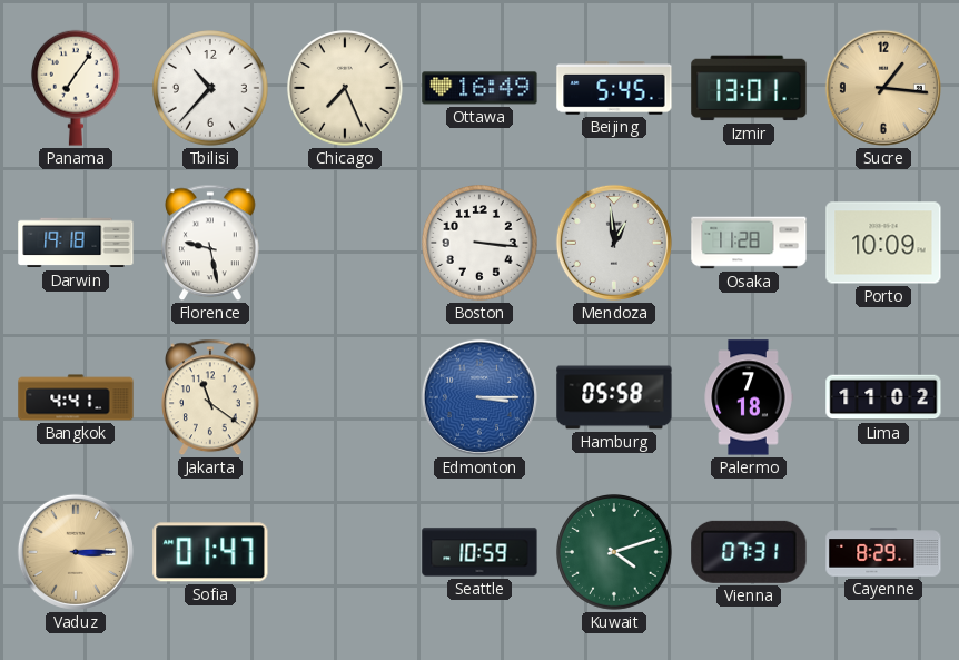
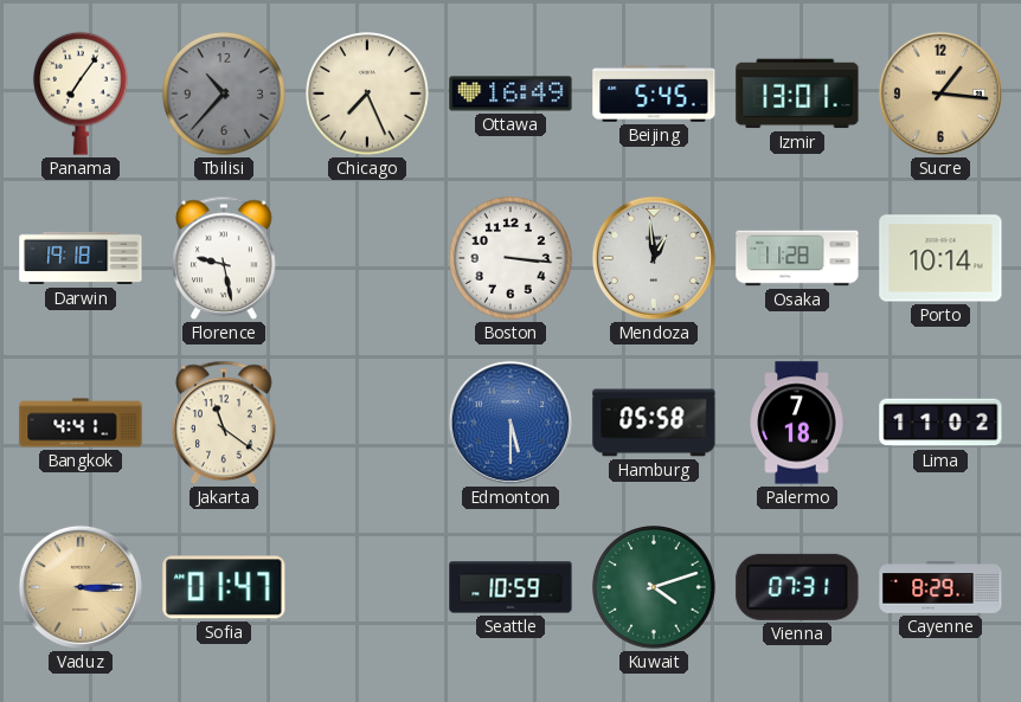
Tbilisi dial: white -> grey
Porto: 10:09 -> 10:14
Edmonton: 3:15 -> 5:30
